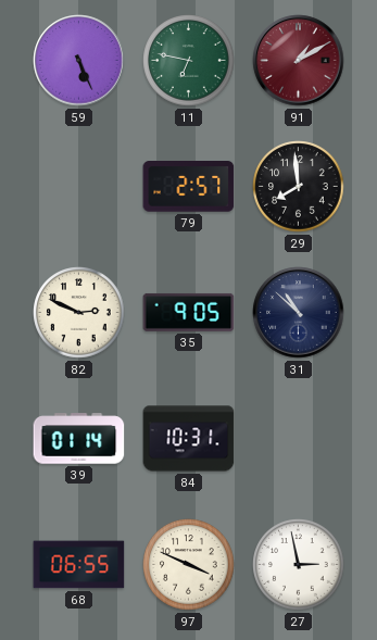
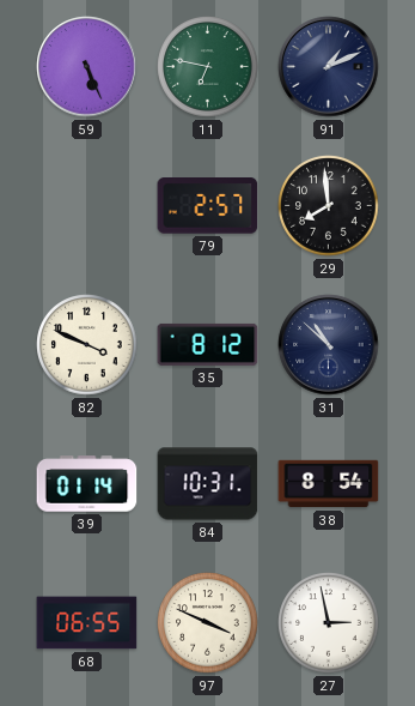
91: 1:10 -> 1:11
91 dial: burgundy -> navy
82: 2:49 -> 3:49
35: 9:05 -> 8:12
38: none -> 8:54
